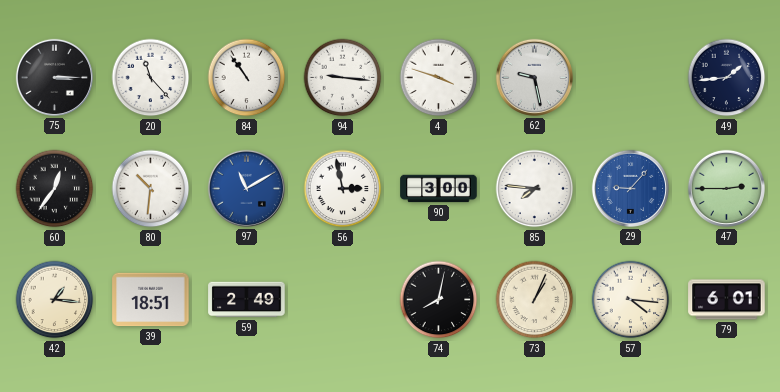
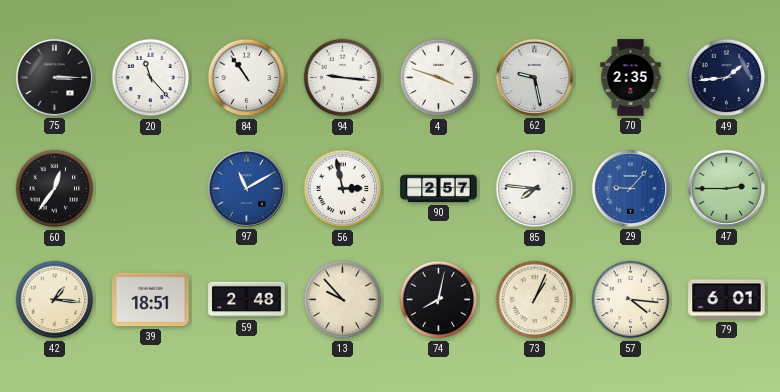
70: none -> 2:35
80: 10:31 -> none
90: 3:00 -> 2:57
59: 2:49 -> 2:48
13: none -> 9:53
